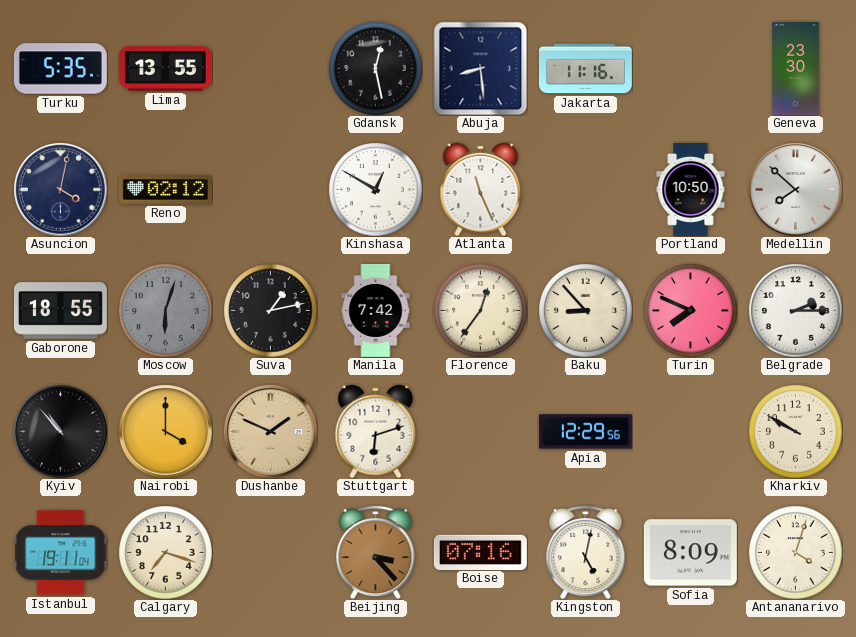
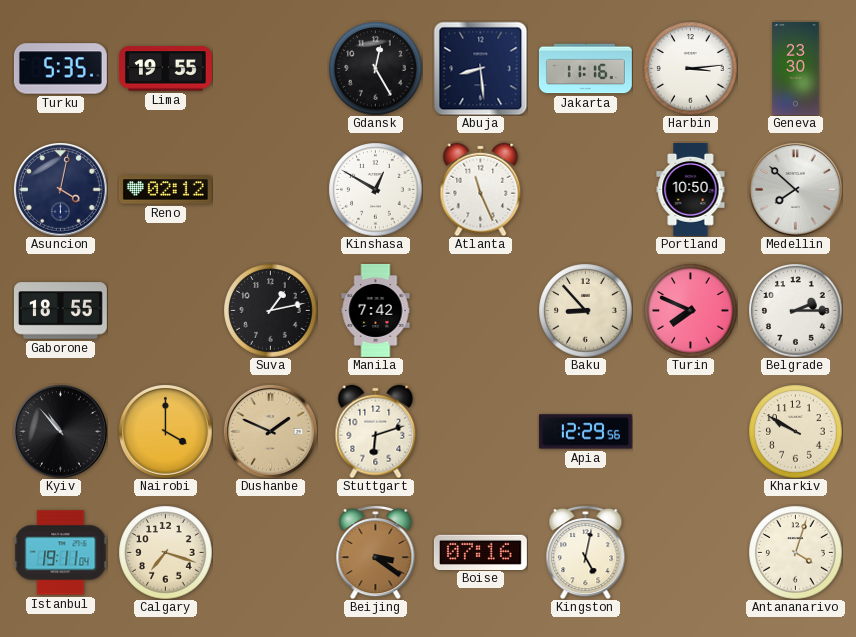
Lima: 13:55 -> 19:55
Gdansk: 12:28 -> 12:25
Harbin: none -> 3:14
Moscow: 6:03 -> none
Florence: 12:36 -> none
Beijing: 3:23 -> 3:21
Sofia: 8:09 -> none
